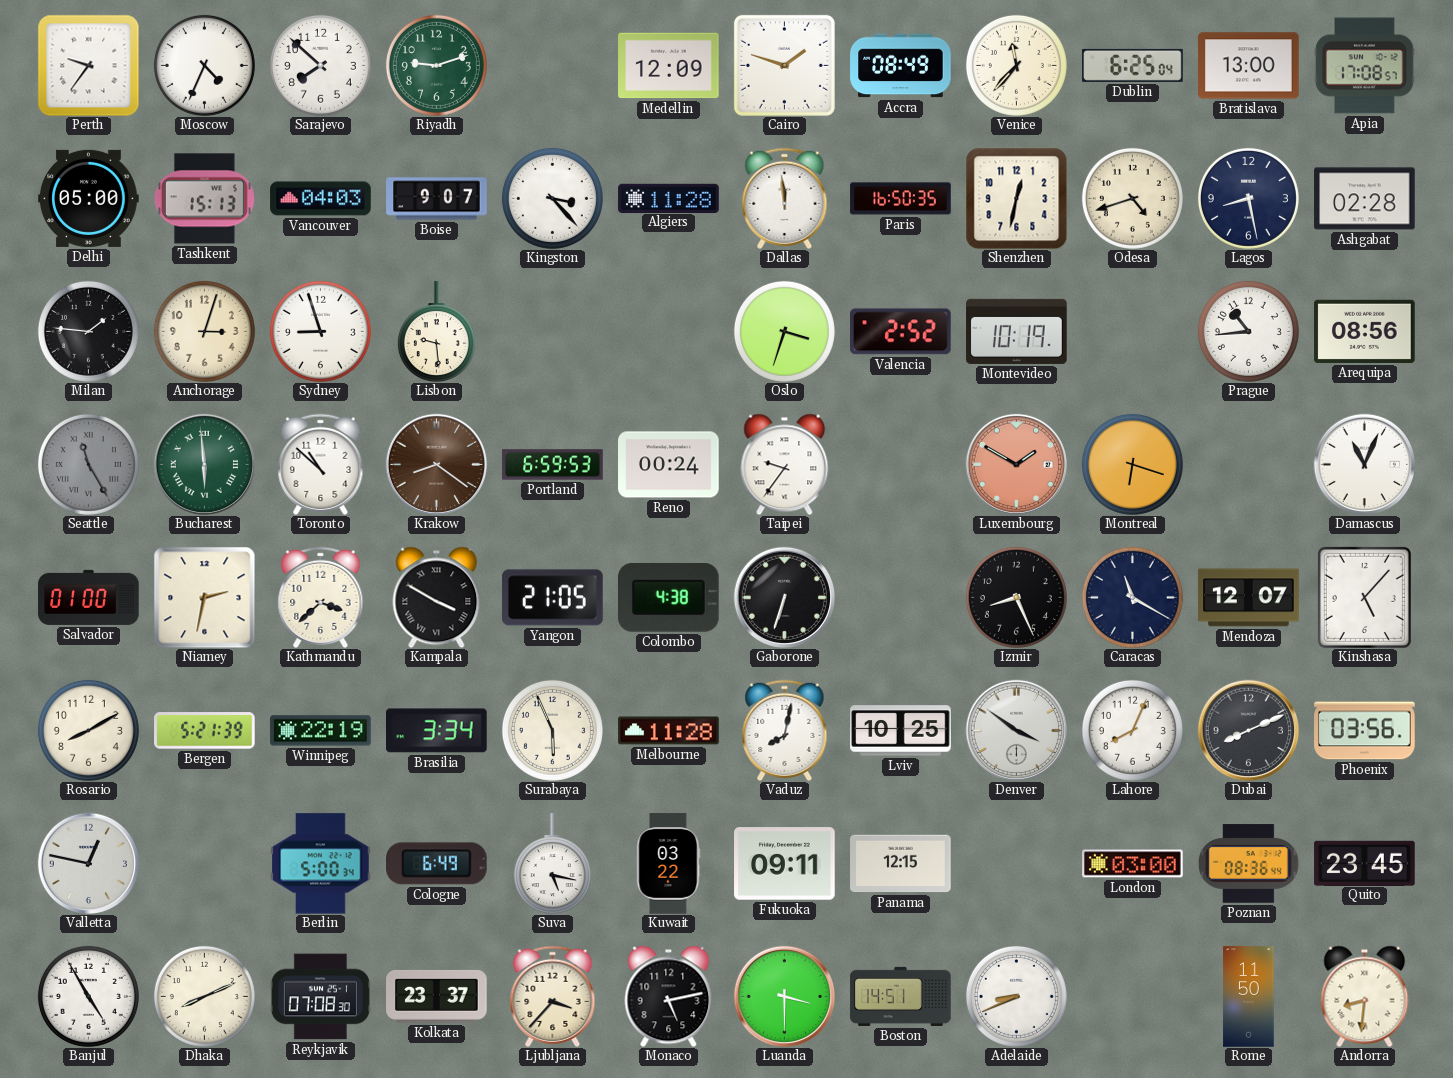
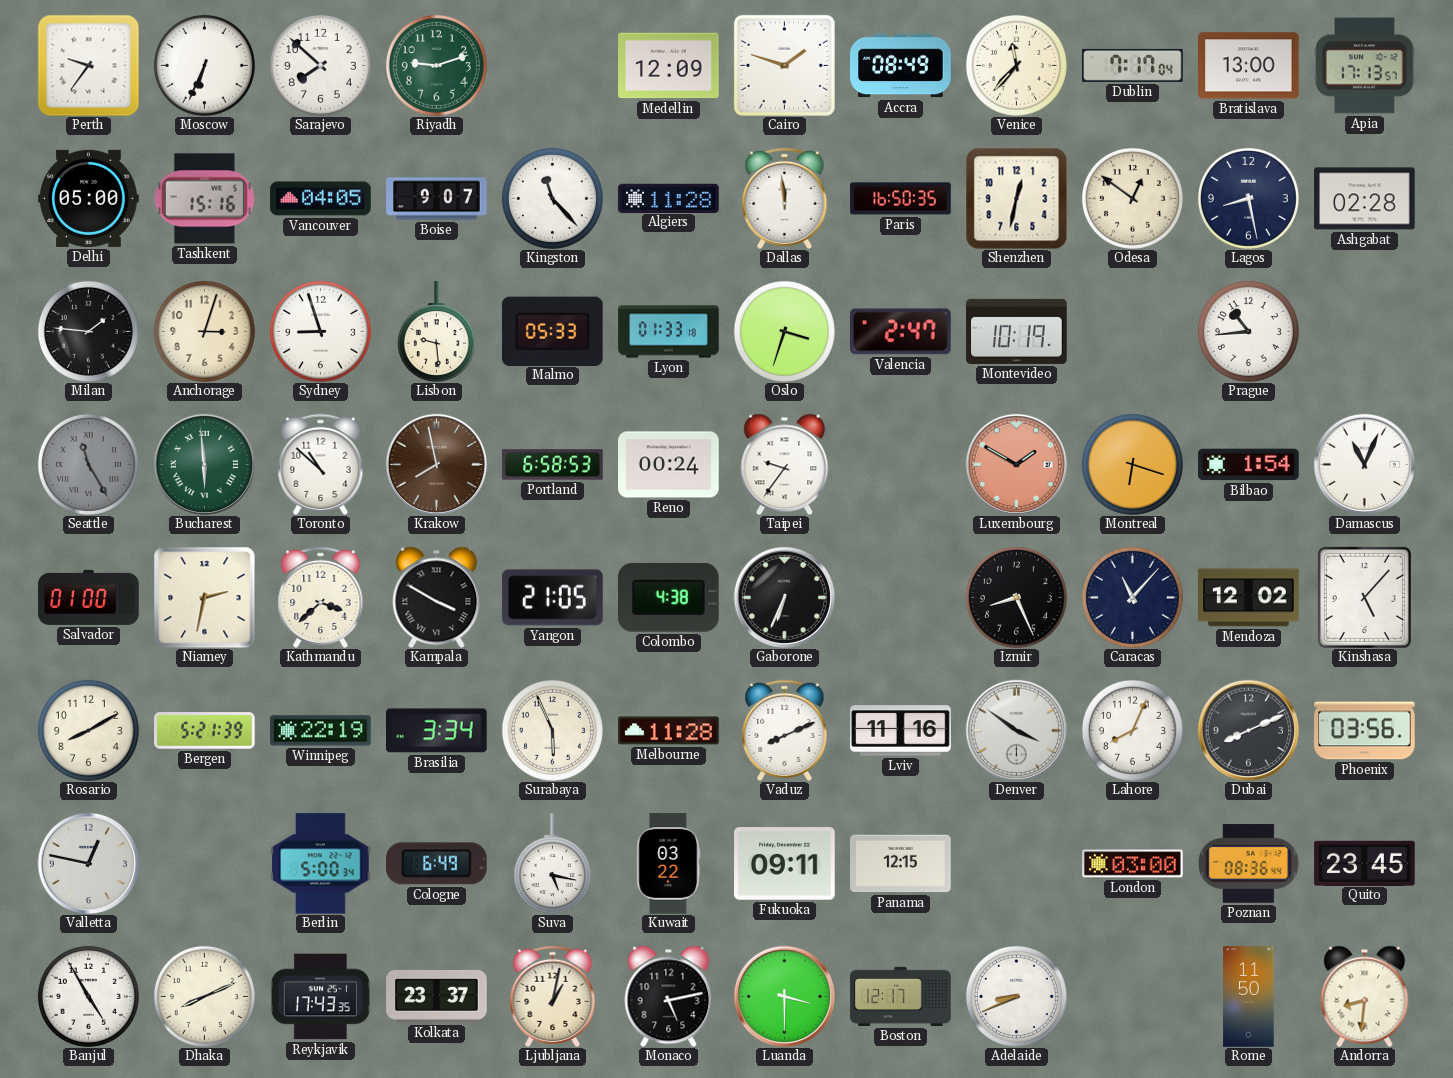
Moscow: 4:34 -> 6:34
Dublin: 6:25 -> 7:17
Apia: 17:08 -> 17:13
Tashkent: 15:13 -> 15:16
Vancouver: 04:03 -> 04:05
Kingston: 3:23 -> 11:23
Odesa: 4:42 -> 12:51
Malmo: none -> 05:33
Lyon: none -> 01:33
Valencia: 2:52 -> 2:47
Arequipa: 08:56 -> none
Krakow: 8:21 -> 7:58
Portland: 6:59 -> 6:58
Bilbao: none -> 1:54
Gaborone: 6:33 -> 6:34
Caracas: 11:20 -> 11:07
Mendoza: 12:07 -> 12:02
Vaduz: 8:02 -> 8:11
Lviv: 10:25 -> 11:16
Reykjavik: 07:08 -> 17:43
Ljubljana: 3:37 -> 1:02
Boston: 14:51 -> 12:17
